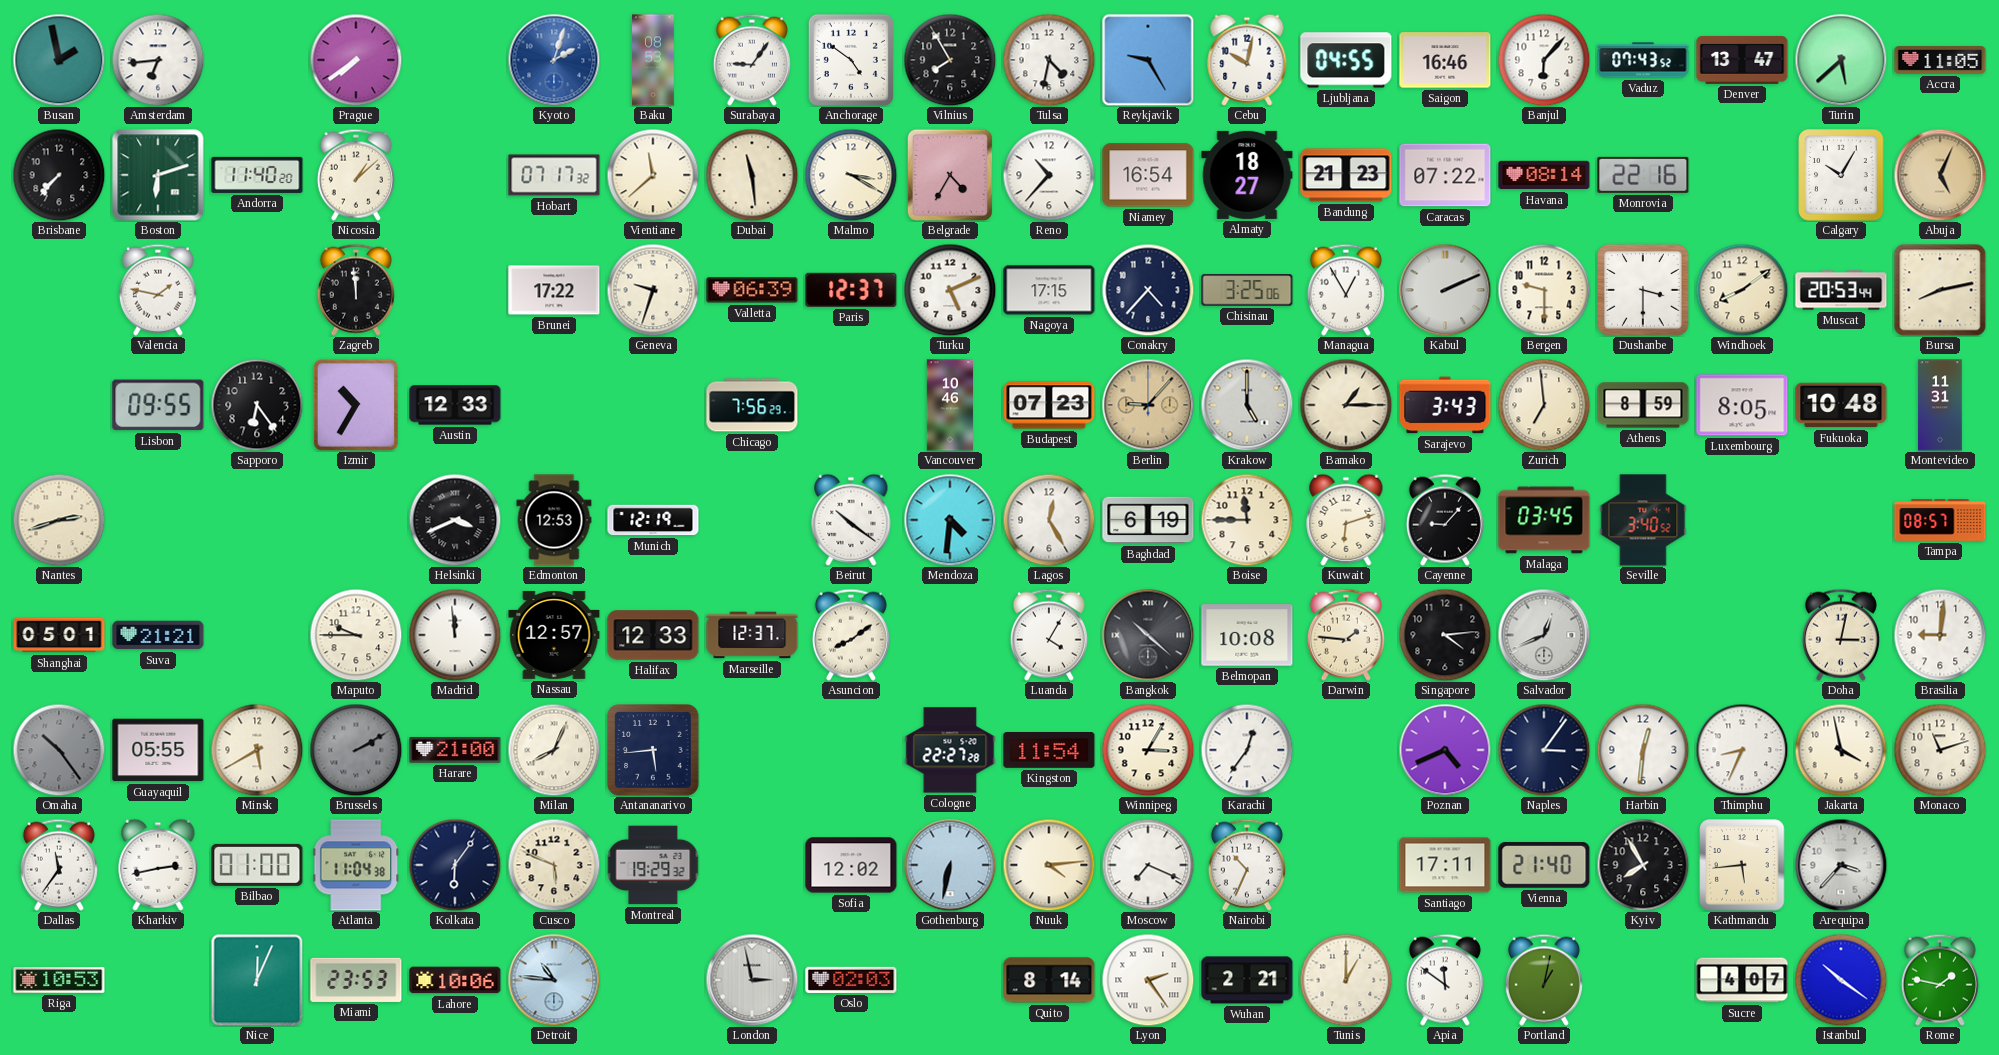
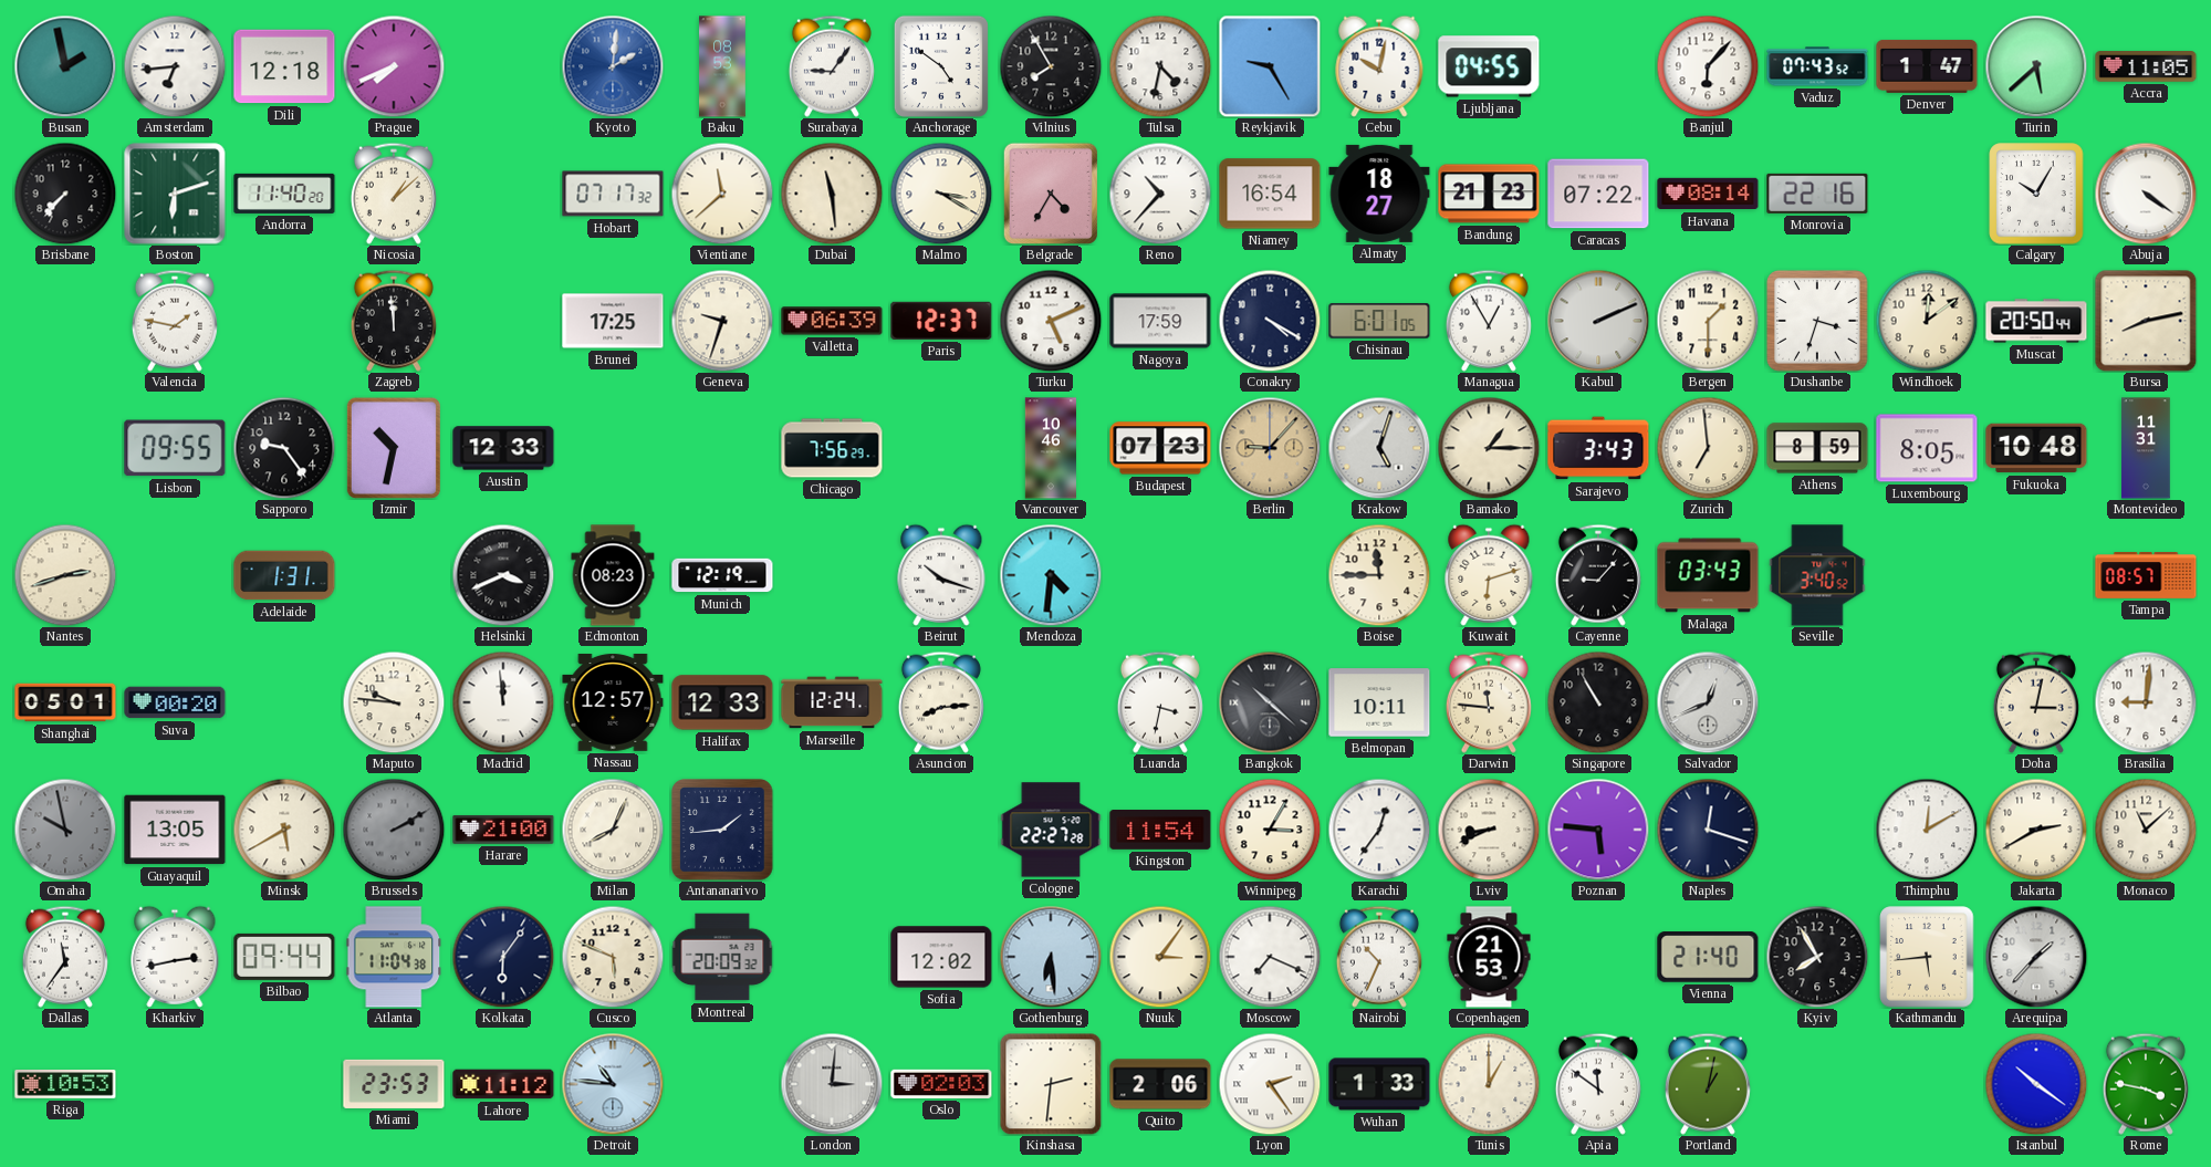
Dili: none -> 12:18
Prague: 7:39 -> 7:41
Kyoto: 2:03 -> 2:01
Saigon: 16:46 -> none
Denver: 13:47 -> 1:47
Abuja: 5:04 -> 4:21
Abuja dial: champagne -> white
Brunei: 17:22 -> 17:25
Nagoya: 17:15 -> 17:59
Conakry: 4:37 -> 4:20
Chisinau: 3:25 -> 6:01
Bergen: 9:30 -> 1:30
Dushanbe: 3:30 -> 3:33
Windhoek: 8:09 -> 12:09
Muscat: 20:53 -> 20:50
Sapporo: 6:24 -> 9:24
Izmir: 10:35 -> 10:32
Krakow: 5:00 -> 5:03
Adelaide: none -> 1:31
Edmonton: 12:53 -> 08:23
Beirut: 10:21 -> 10:18
Lagos: 12:25 -> none
Baghdad: 6:19 -> none
Malaga: 03:45 -> 03:43
Suva: 21:21 -> 00:20
Maputo: 9:45 -> 9:46
Marseille: 12:37 -> 12:24
Asuncion: 8:09 -> 8:14
Luanda: 4:05 -> 3:32
Belmopan: 10:08 -> 10:11
Darwin: 1:46 -> 11:46
Singapore: 4:14 -> 10:55
Omaha: 10:24 -> 9:58
Guayaquil: 05:55 -> 13:05
Antananarivo: 5:44 -> 1:44
Lviv: none -> 8:41
Poznan: 4:41 -> 5:46
Naples: 3:06 -> 12:18
Harbin: 12:31 -> none
Thimphu: 8:34 -> 12:10
Jakarta: 3:58 -> 2:40
Monaco: 11:12 -> 11:08
Bilbao: 01:00 -> 09:44
Montreal: 19:29 -> 20:09
Gothenburg: 6:32 -> 6:29
Nuuk: 4:14 -> 3:06
Copenhagen: none -> 21:53
Santiago: 17:11 -> none
Arequipa: 3:37 -> 1:37
Nice: 12:04 -> none
Lahore: 10:06 -> 11:12
London: 2:58 -> 3:01
Kinshasa: none -> 2:31
Quito: 8:14 -> 2:06
Wuhan: 2:21 -> 1:33
Sucre: 4:07 -> none
Rome: 1:47 -> 3:47
